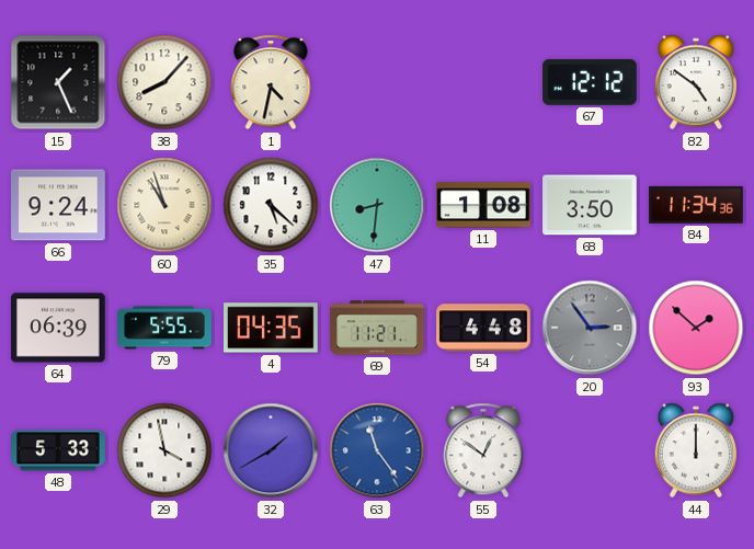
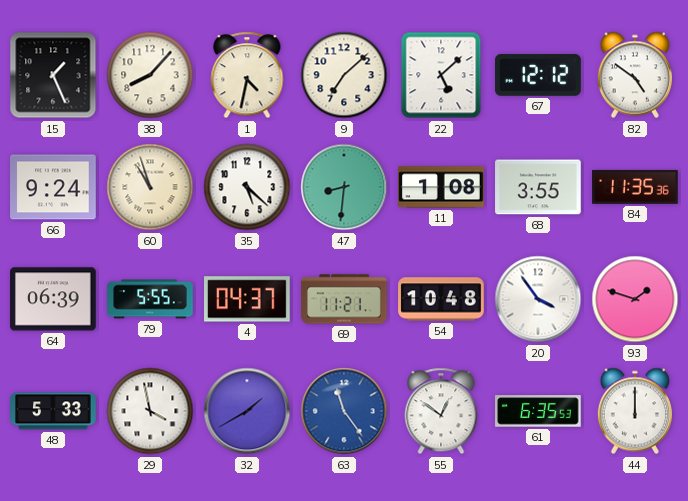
9: none -> 7:08
22: none -> 5:08
68: 3:50 -> 3:55
84: 11:34 -> 11:35
4: 04:35 -> 04:37
54: 4:48 -> 10:48
20: 2:54 -> 3:54
20 dial: grey -> white
93: 1:52 -> 1:48
61: none -> 6:35
